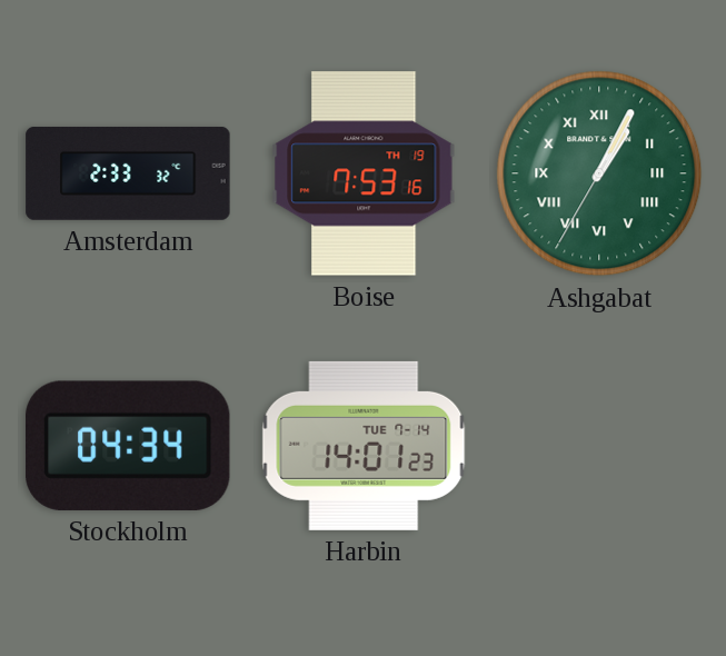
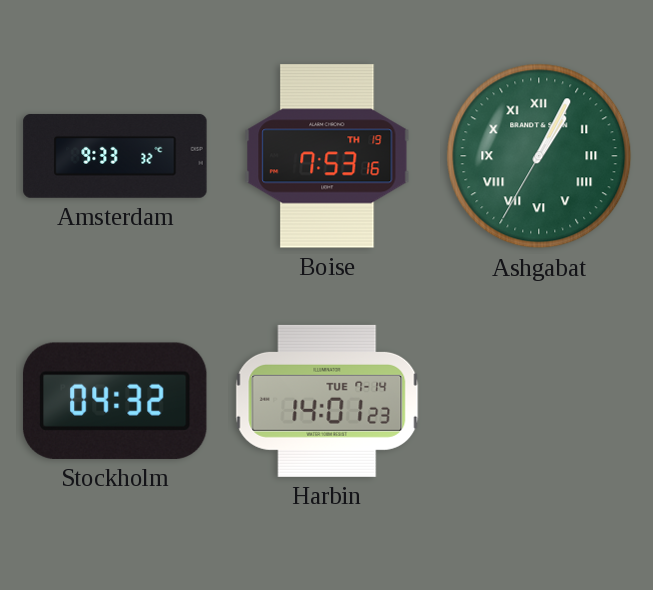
Amsterdam: 2:33 -> 9:33
Stockholm: 04:34 -> 04:32
